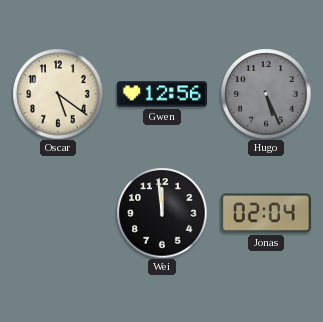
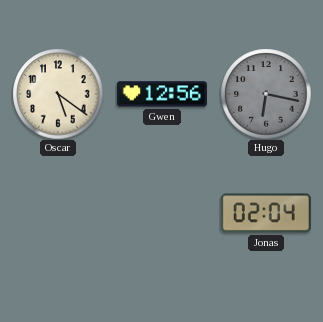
Hugo: 5:26 -> 6:17
Wei: 11:59 -> none
